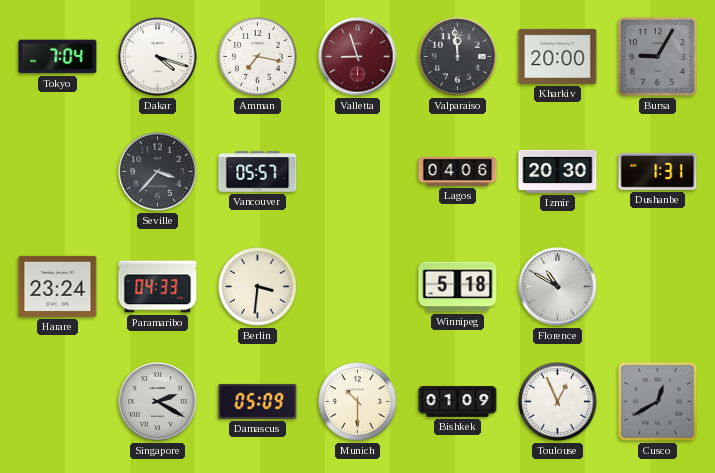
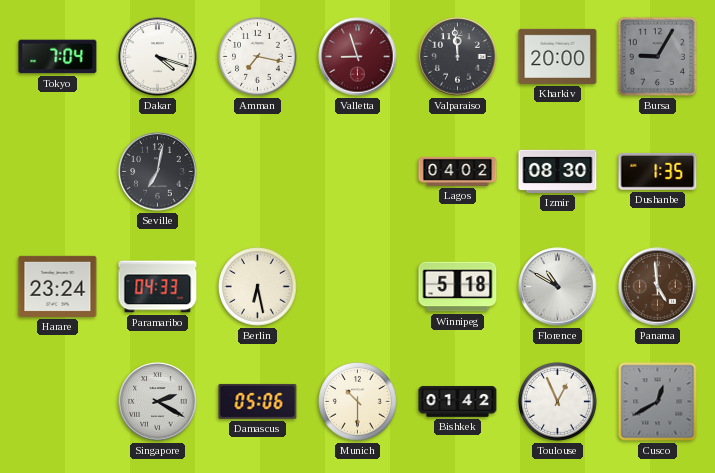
Seville: 3:37 -> 7:02
Vancouver: 05:57 -> none
Lagos: 04:06 -> 04:02
Izmir: 20:30 -> 08:30
Dushanbe: 1:31 -> 1:35
Berlin: 3:31 -> 6:28
Panama: none -> 4:59
Damascus: 05:09 -> 05:06
Bishkek: 01:09 -> 01:42
